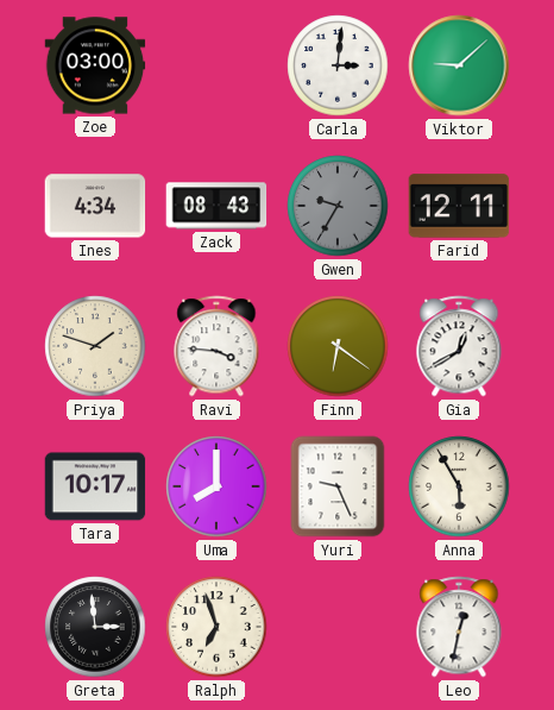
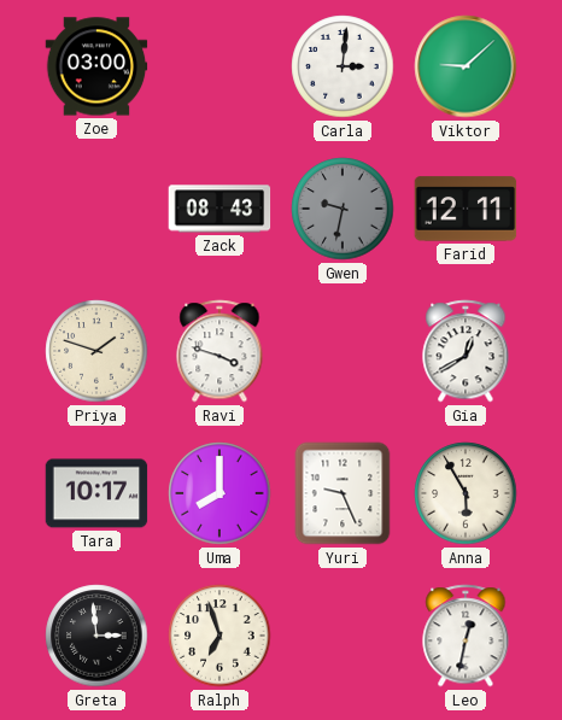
Ines: 4:34 -> none
Gwen: 9:35 -> 9:32
Ravi: 3:46 -> 3:48
Finn: 6:21 -> none
